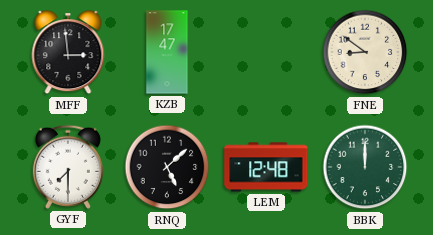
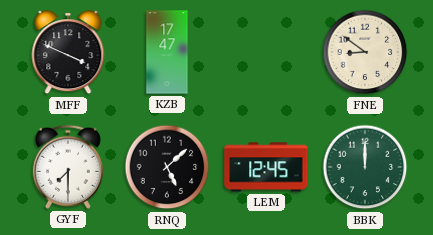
MFF: 2:59 -> 3:49
LEM: 12:48 -> 12:45
